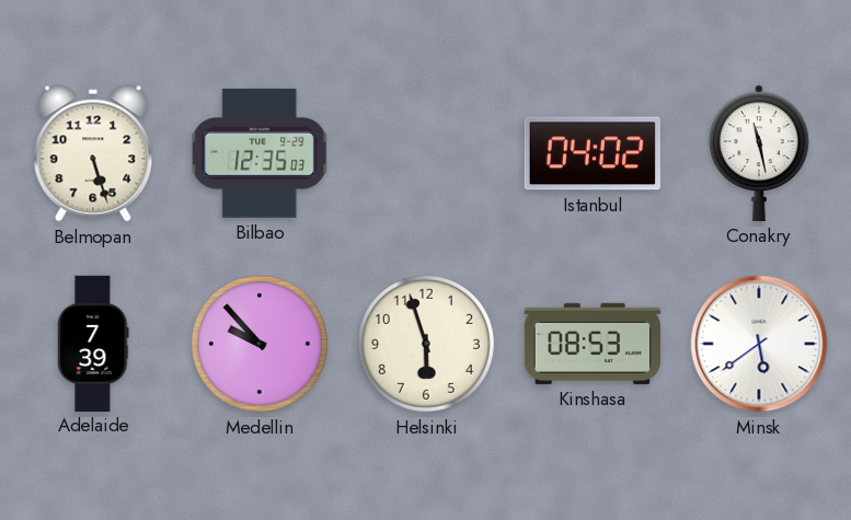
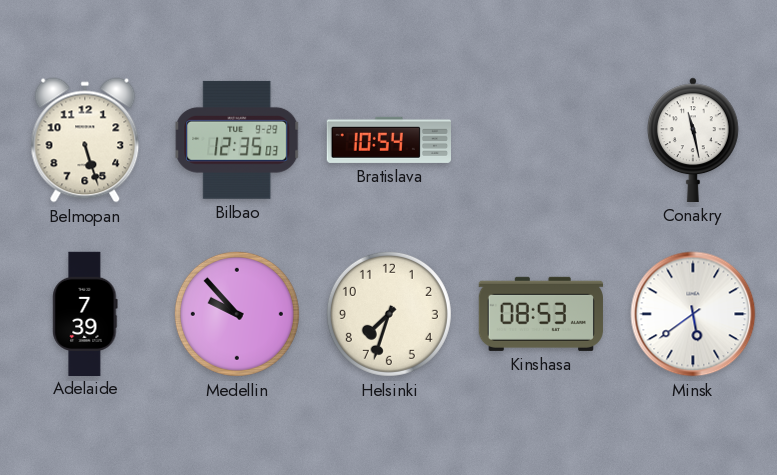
Bratislava: none -> 10:54
Istanbul: 04:02 -> none
Helsinki: 5:57 -> 7:33
